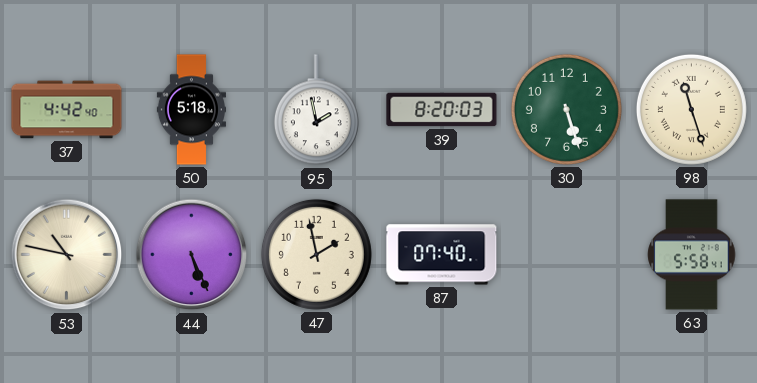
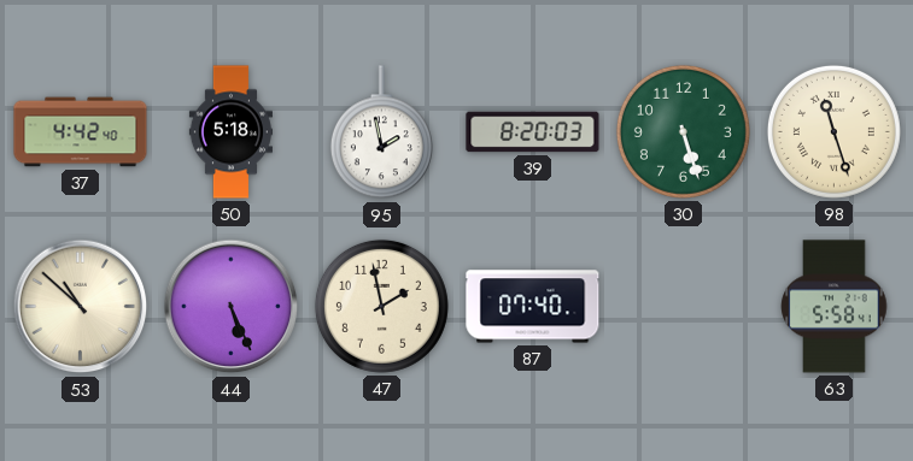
53: 10:47 -> 10:52
